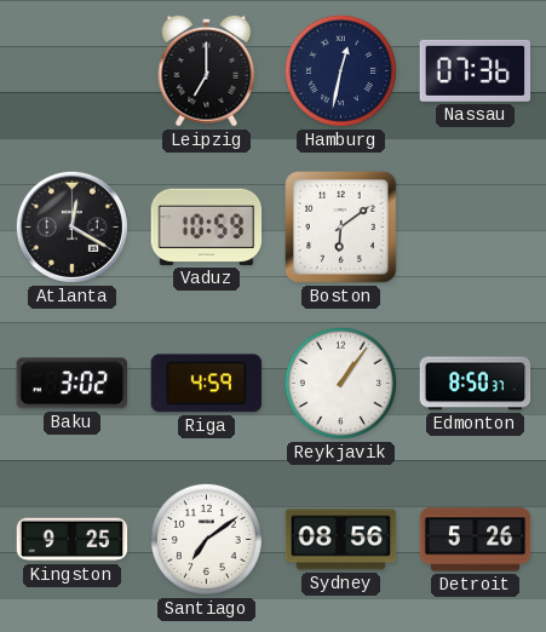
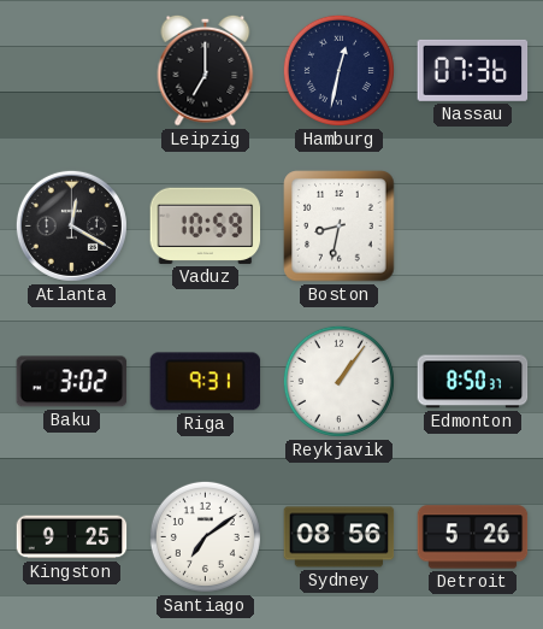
Boston: 6:09 -> 8:32
Riga: 4:59 -> 9:31
